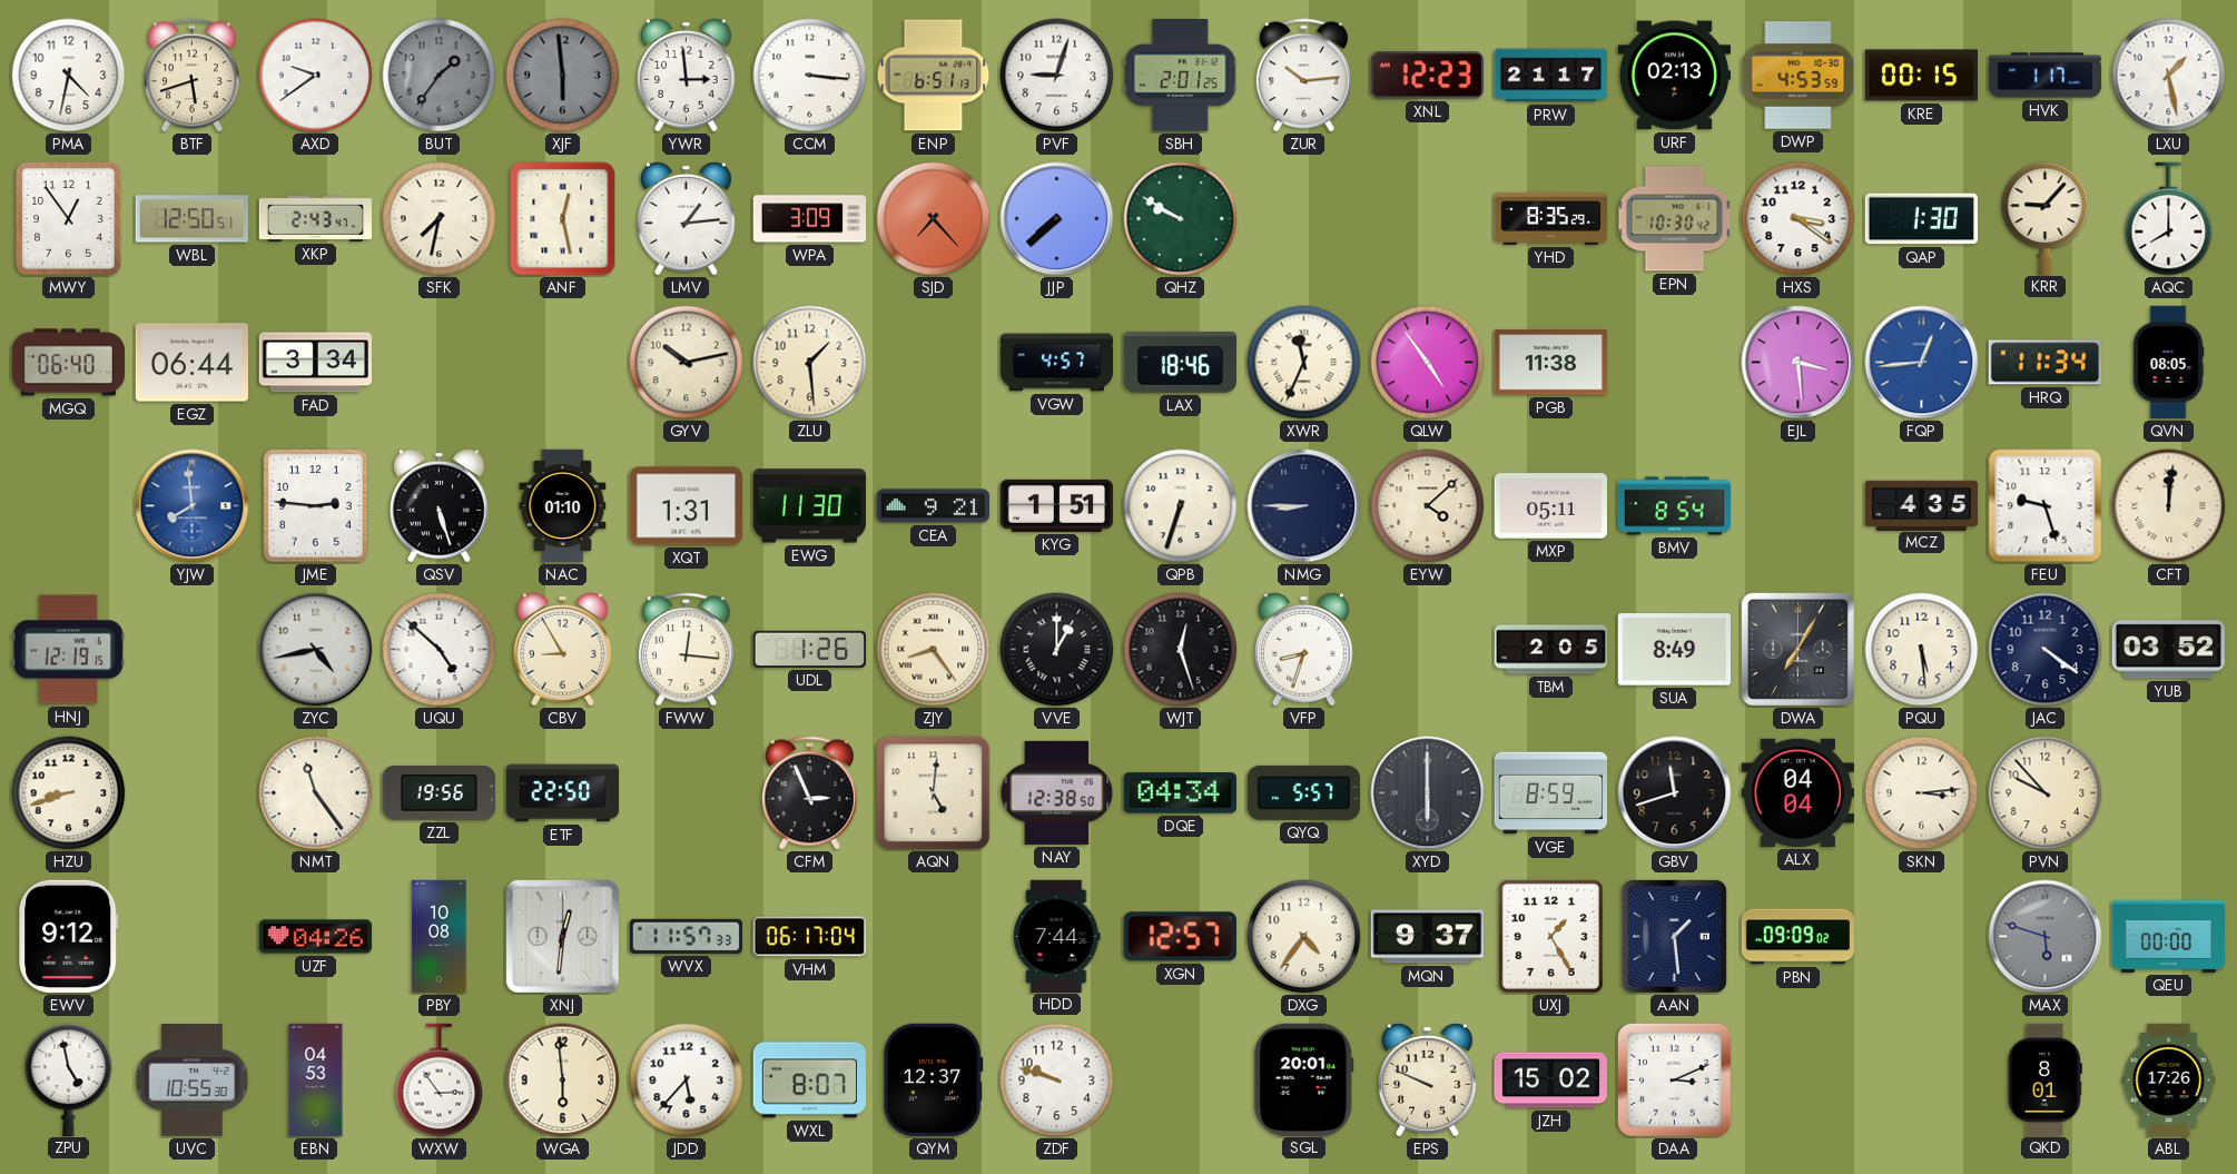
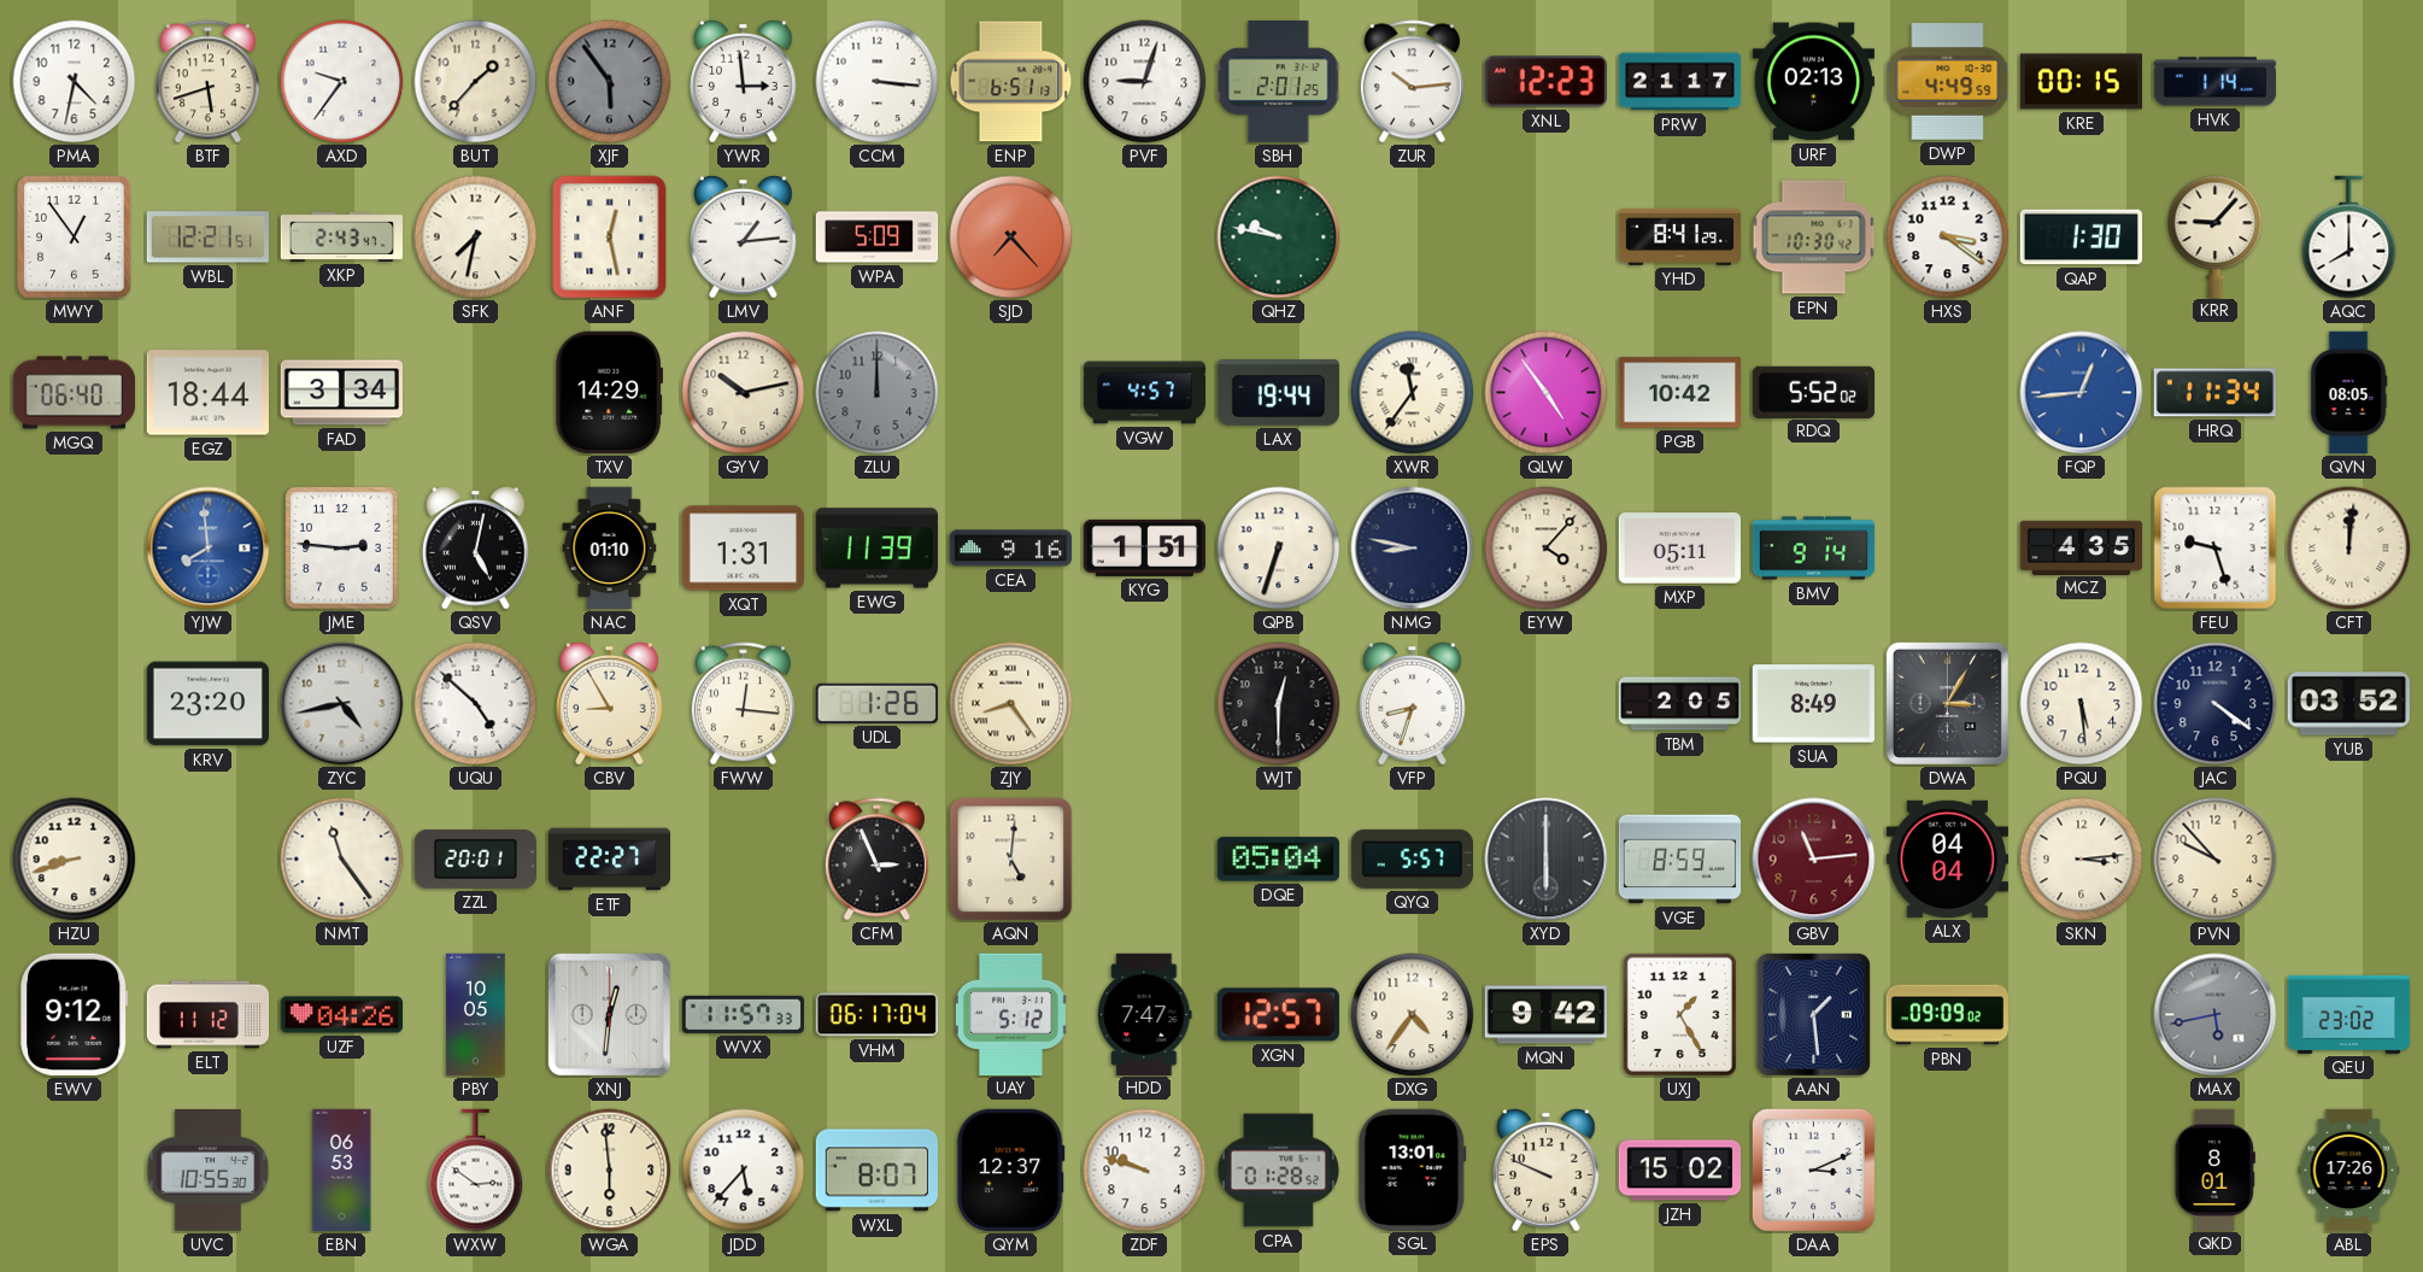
AXD: 9:39 -> 9:36
BUT: 1:36 -> 1:37
BUT dial: grey -> cream
XJF: 5:59 -> 5:54
DWP: 4:53 -> 4:49
HVK: 1:17 -> 1:14
LXU: 1:28 -> none
WBL: 12:50 -> 12:21
WPA: 3:09 -> 5:09
JJP: 7:38 -> none
QHZ: 9:50 -> 9:47
YHD: 8:35 -> 8:41
EGZ: 06:44 -> 18:44
TXV: none -> 14:29
ZLU: 1:29 -> 12:00
ZLU dial: cream -> grey
LAX: 18:46 -> 19:44
XWR: 11:34 -> 11:36
PGB: 11:38 -> 10:42
RDQ: none -> 5:52
EJL: 3:29 -> none
QSV: 5:27 -> 5:02
EWG: 11:30 -> 11:39
CEA: 9:21 -> 9:16
NMG: 8:45 -> 8:47
EYW: 4:08 -> 4:07
BMV: 8:54 -> 9:14
HNJ: 12:19 -> none
KRV: none -> 23:20
VVE: 1:00 -> none
WJT: 12:27 -> 12:30
DWA: 7:05 -> 3:05
ZZL: 19:56 -> 20:01
ETF: 22:50 -> 22:27
NAY: 12:38 -> none
DQE: 04:34 -> 05:04
GBV: 11:42 -> 11:14
GBV dial: black -> burgundy
ELT: none -> 11:12
PBY: 10:08 -> 10:05
UAY: none -> 5:12
HDD: 7:44 -> 7:47
MQN: 9:37 -> 9:42
MAX: 5:48 -> 5:43
QEU: 00:00 -> 23:02
ZPU: 4:58 -> none
EBN: 04:53 -> 06:53
WXW: 2:54 -> 2:51
CPA: none -> 01:28
SGL: 20:01 -> 13:01
